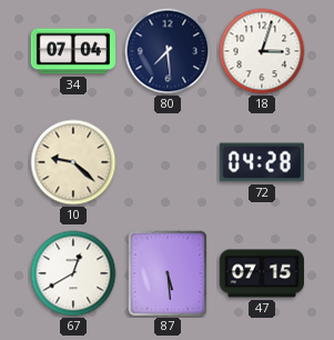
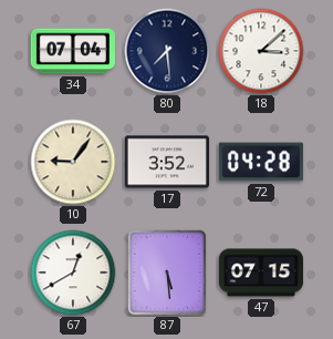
18: 3:03 -> 3:08
10: 9:22 -> 9:06
17: none -> 3:52
